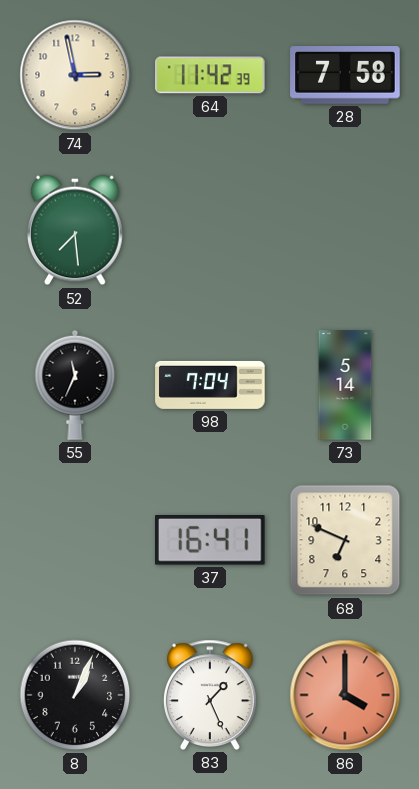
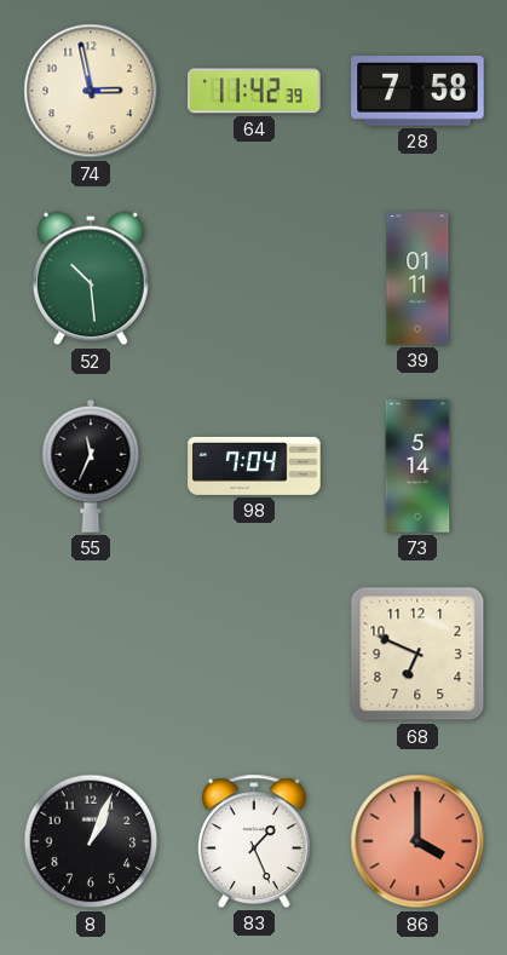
52: 7:29 -> 10:29
39: none -> 01:11
37: 16:41 -> none
